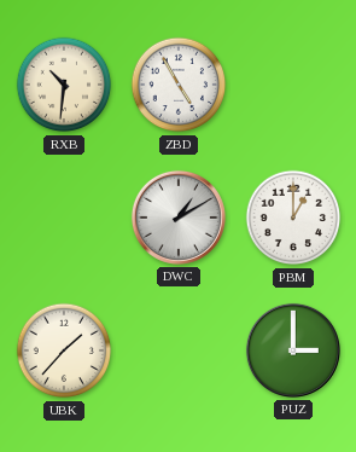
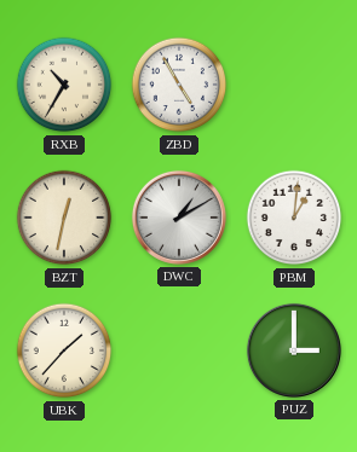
RXB: 10:31 -> 10:35
BZT: none -> 12:32
PBM: 1:00 -> 1:01
